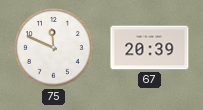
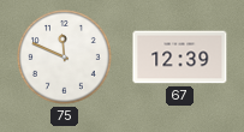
67: 20:39 -> 12:39
